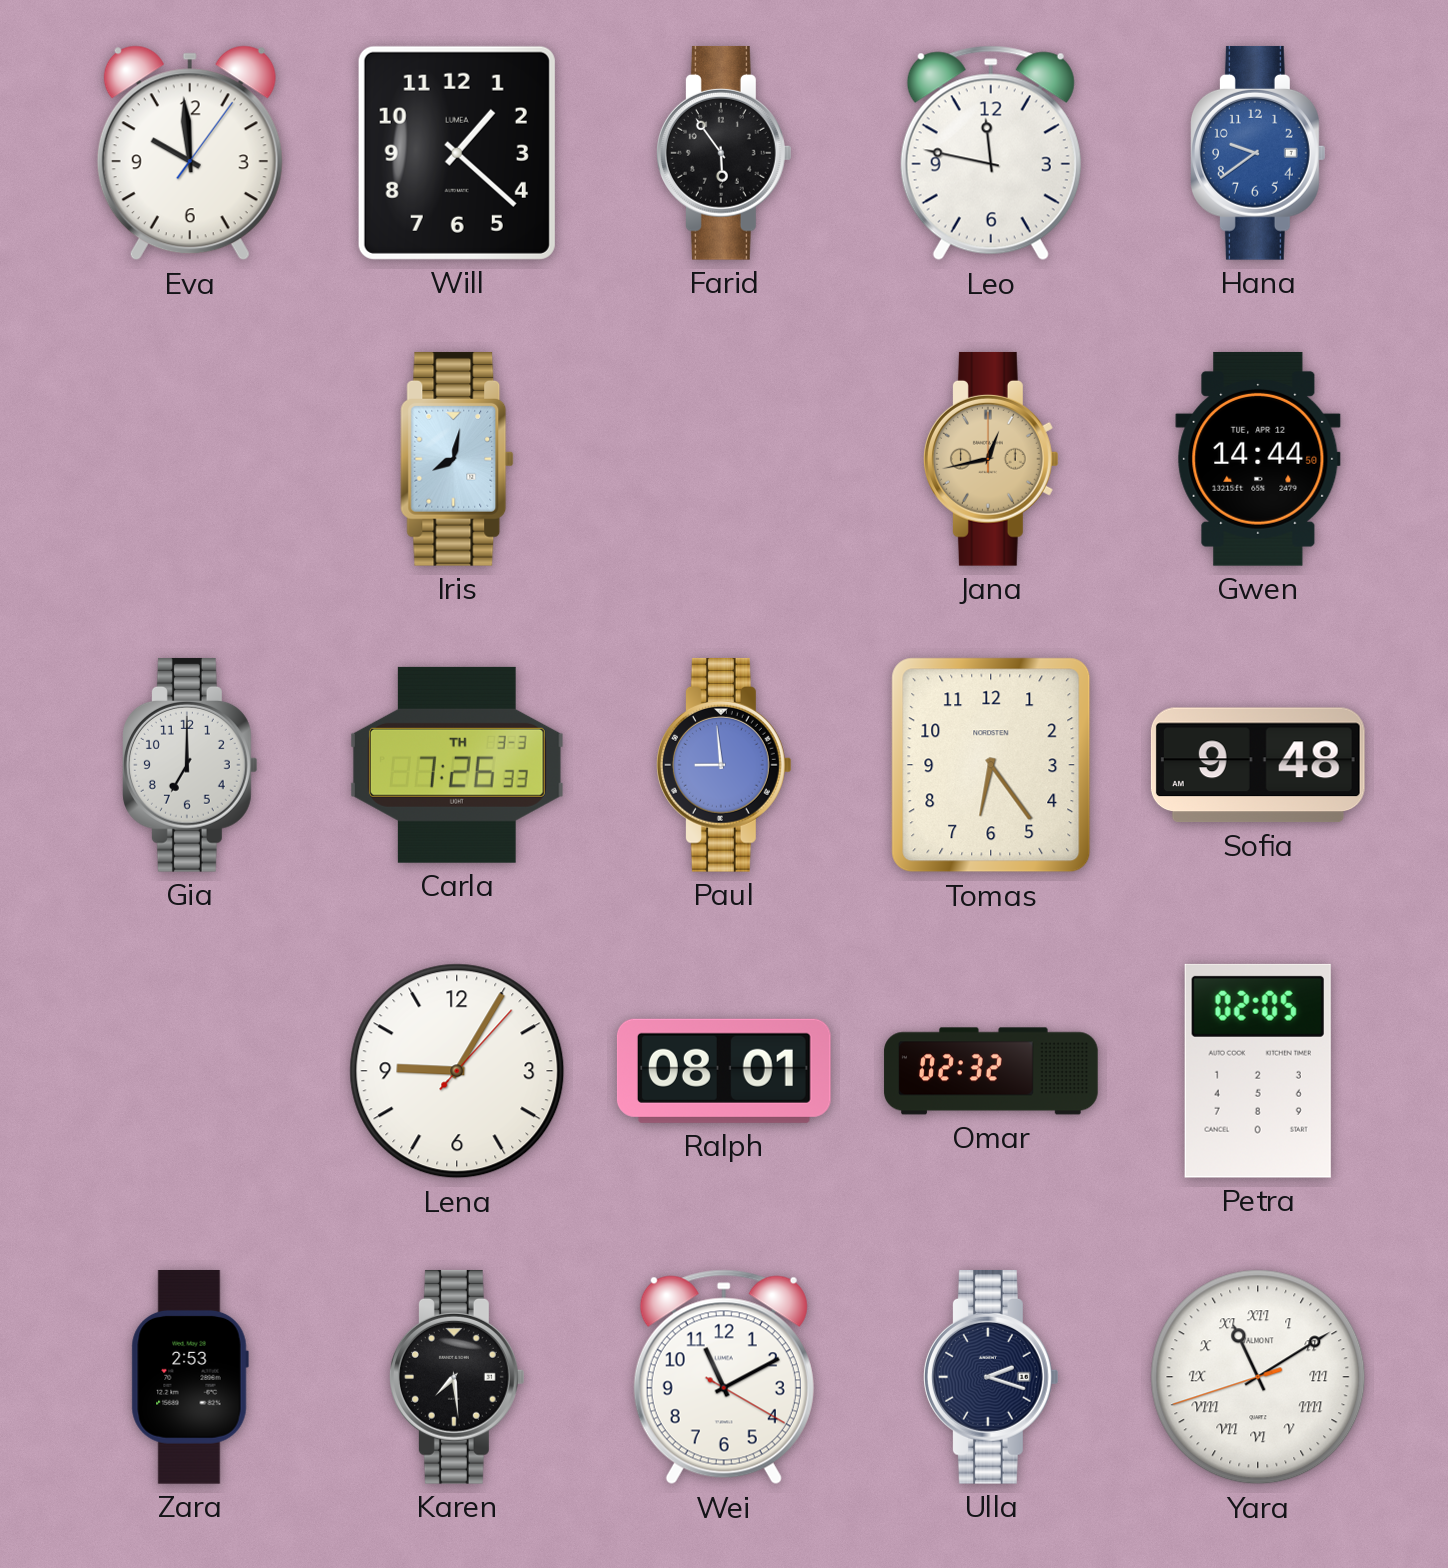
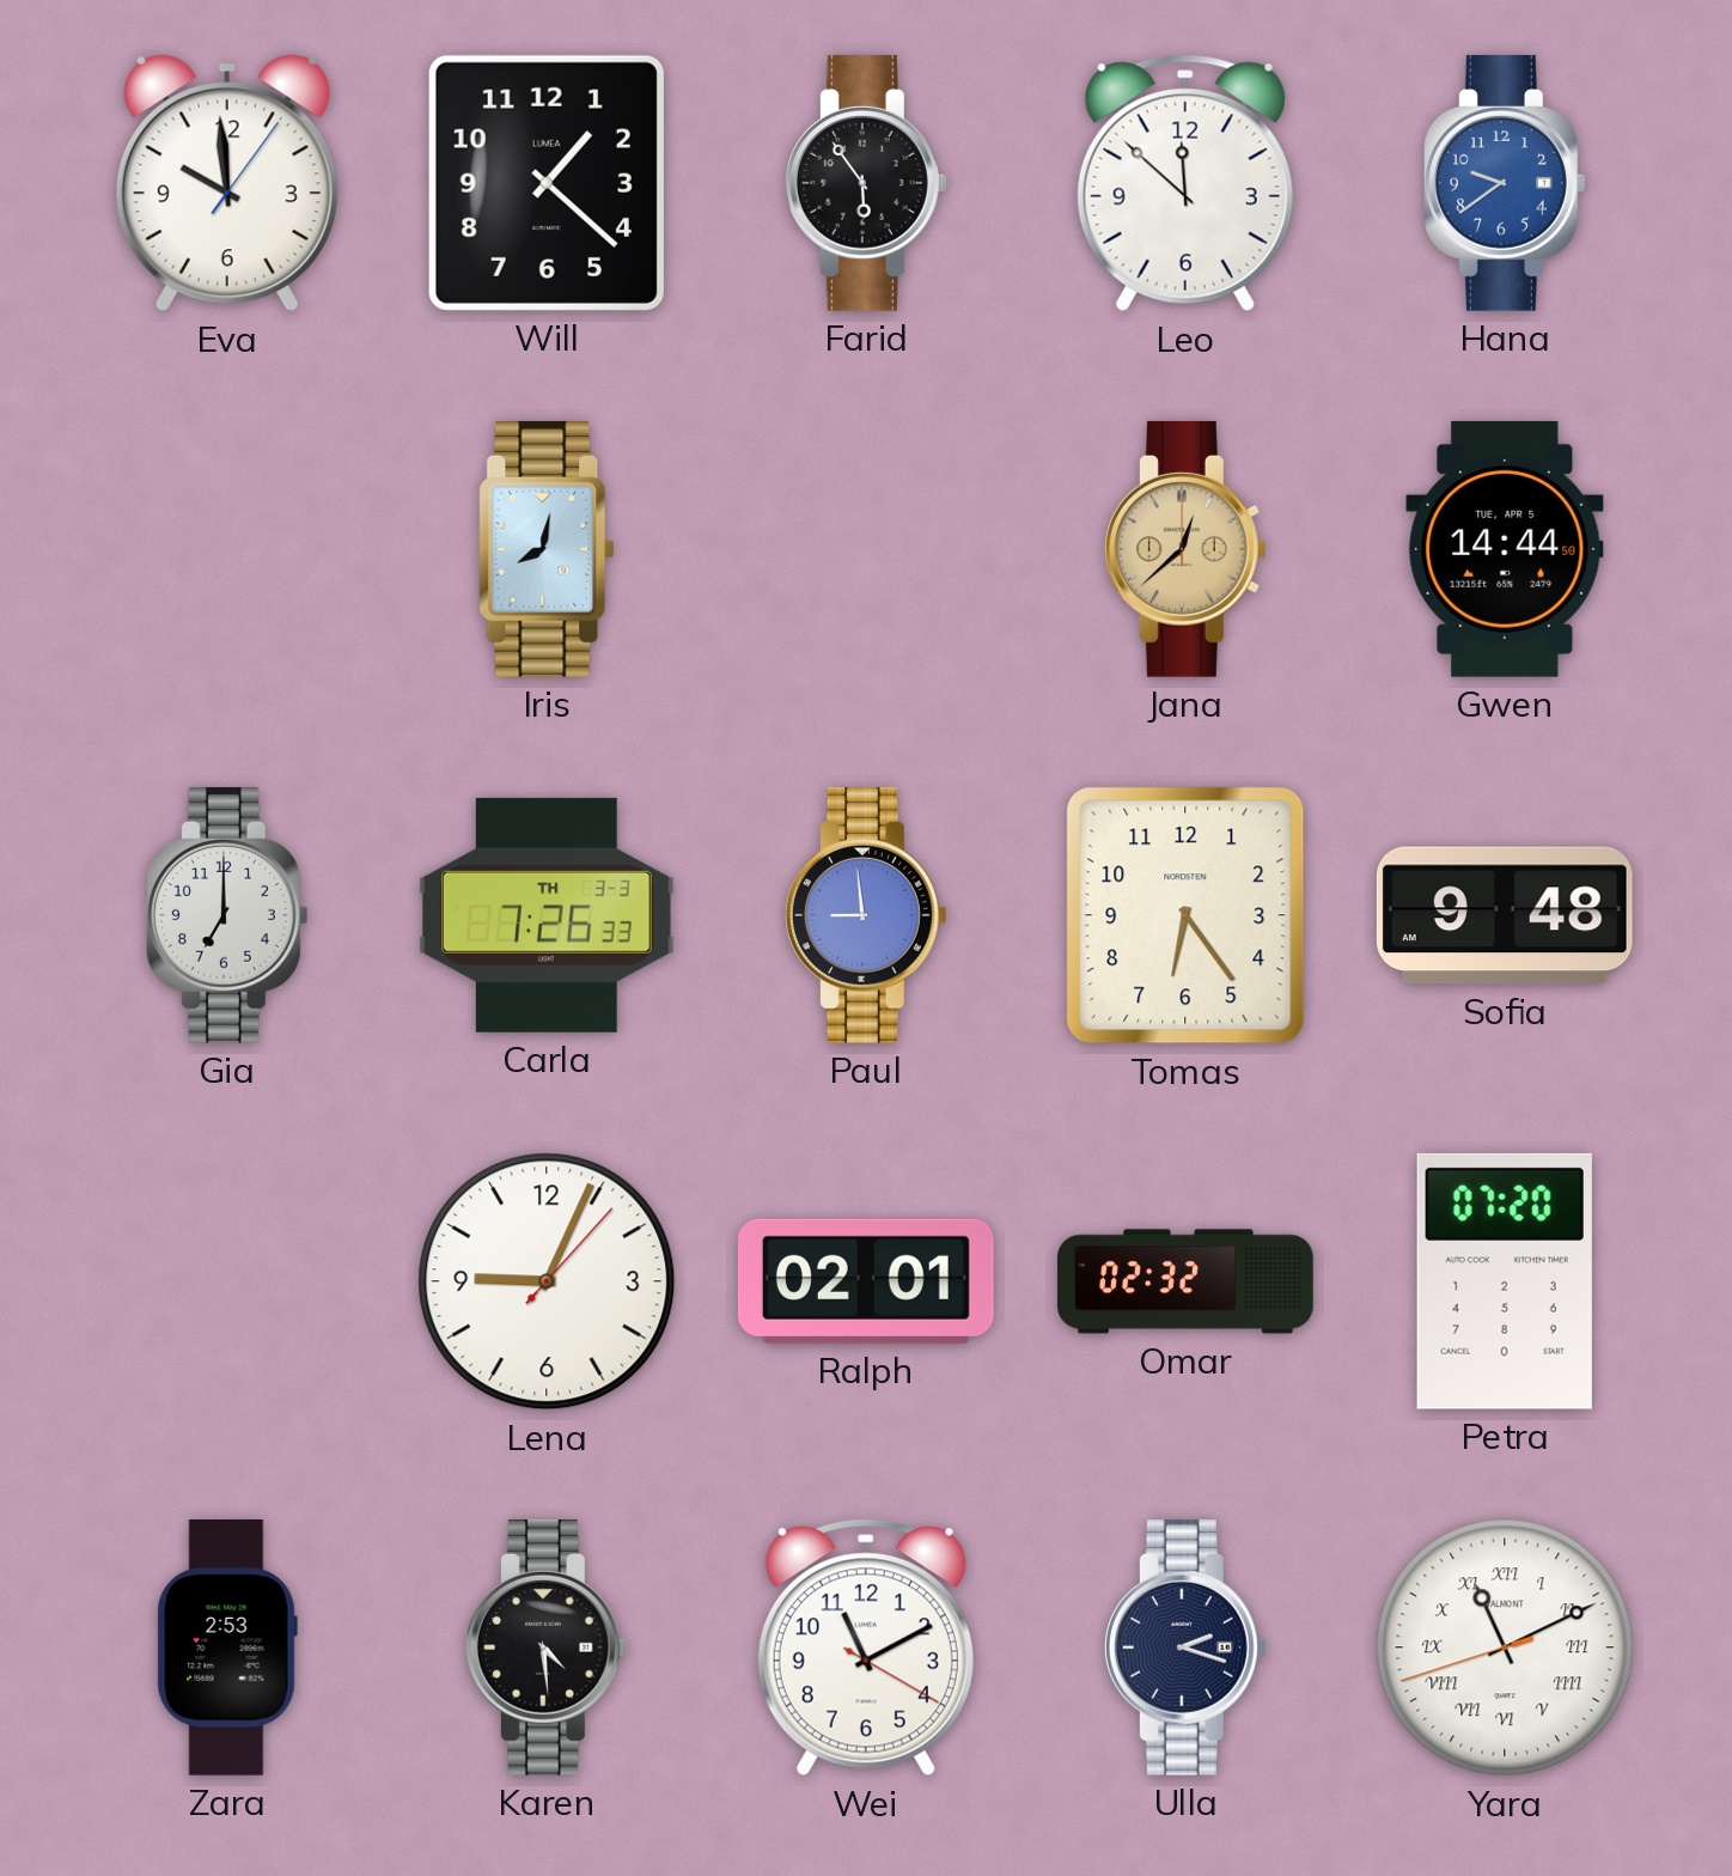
Leo: 11:47 -> 11:52
Jana: 12:43 -> 12:38
Gwen date: TUE, APR 12 -> TUE, APR 5
Lena: 9:05 -> 9:04
Ralph: 08:01 -> 02:01
Petra: 02:05 -> 07:20
Karen: 7:29 -> 4:29
Yara: 11:09 -> 11:10
